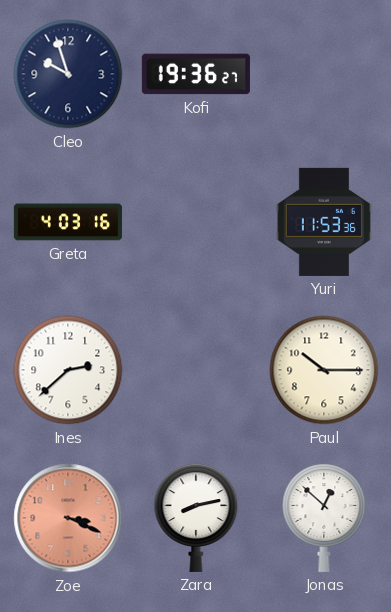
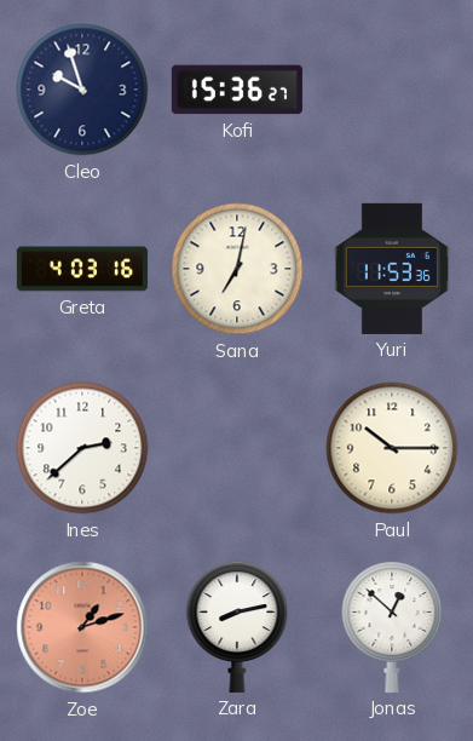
Kofi: 19:36 -> 15:36
Sana: none -> 7:02
Zoe: 3:19 -> 1:12
